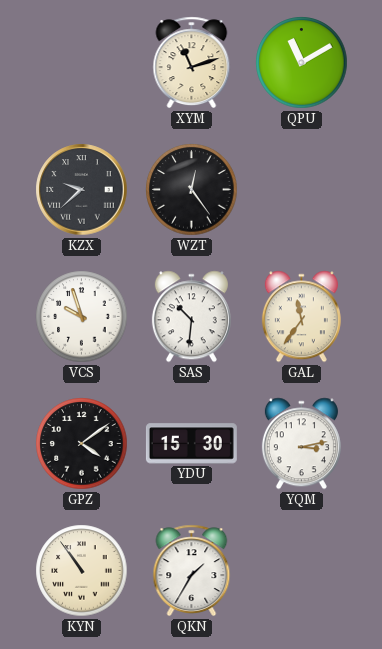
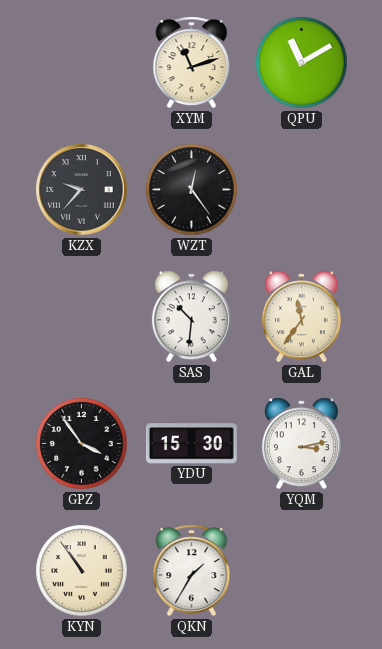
KZX: 9:38 -> 9:37
VCS: 9:57 -> none
GPZ: 4:09 -> 3:54
